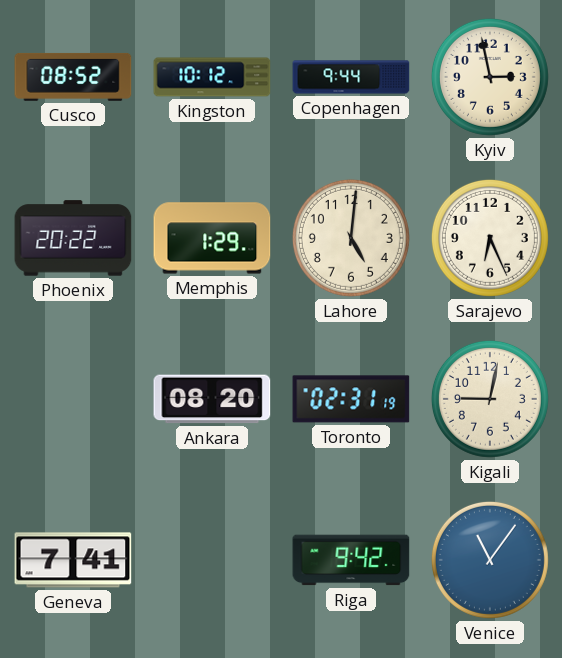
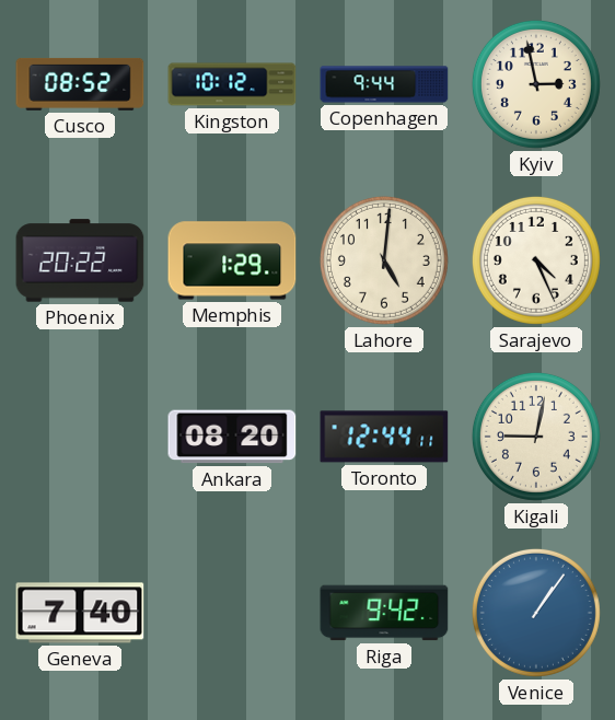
Sarajevo: 6:26 -> 4:26
Toronto: 02:31 -> 12:44
Geneva: 7:41 -> 7:40
Venice: 11:06 -> 1:06
